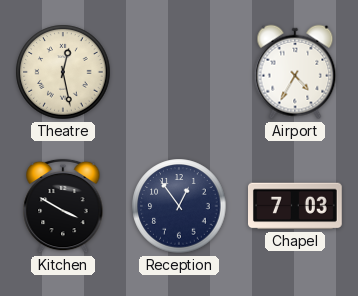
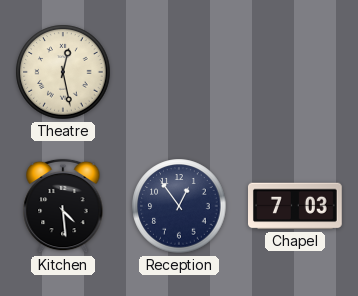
Airport: 4:35 -> none
Kitchen: 3:50 -> 4:29
